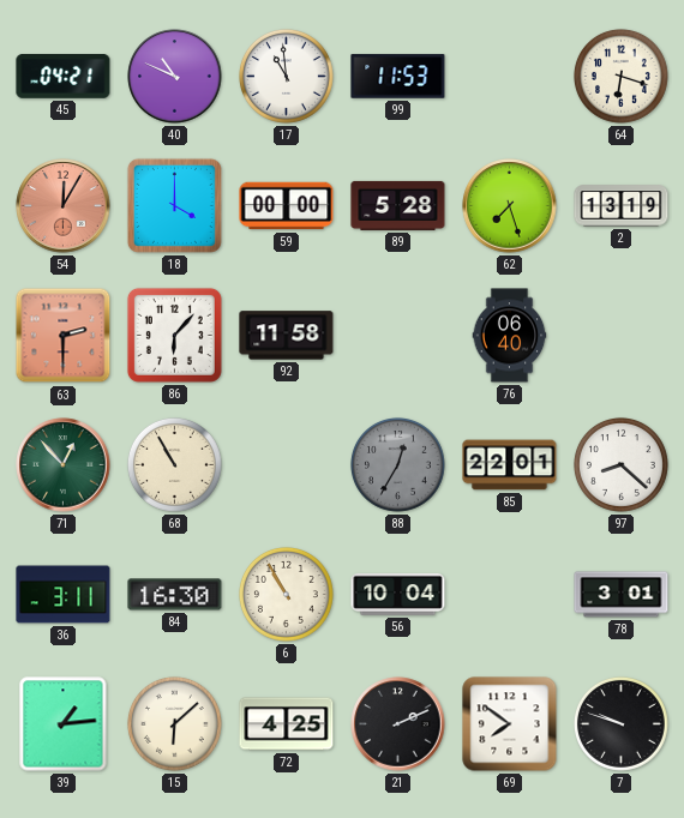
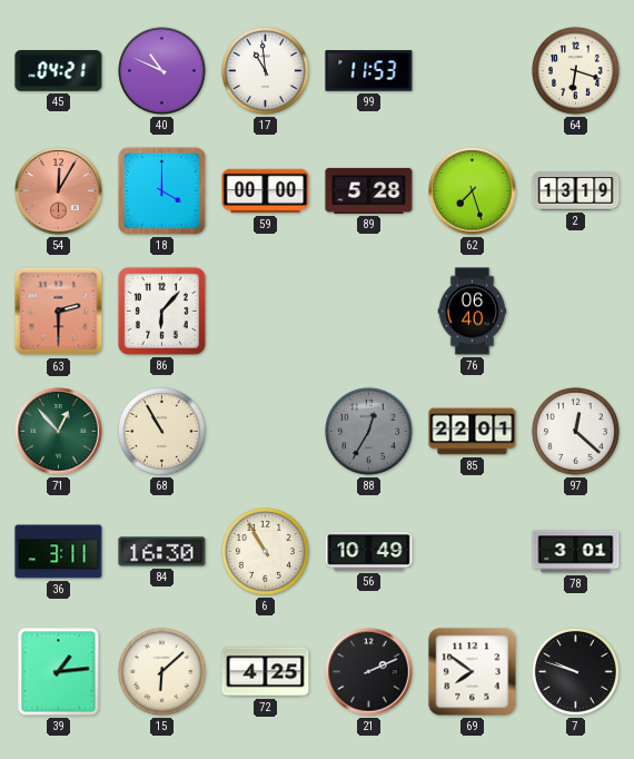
92: 11:58 -> none
97: 8:22 -> 12:22
56: 10:04 -> 10:49
